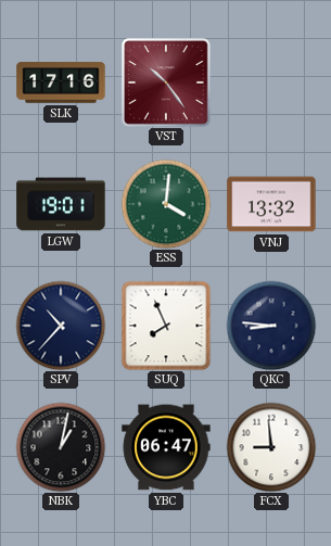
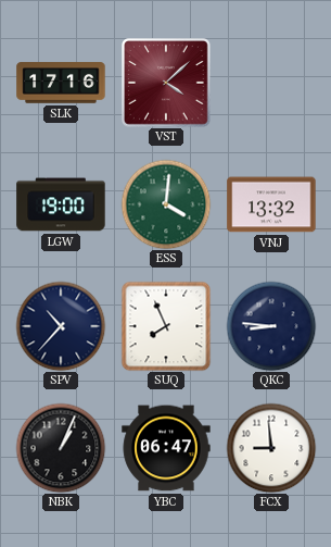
VST: 10:24 -> 4:08
LGW: 19:01 -> 19:00
NBK: 1:02 -> 1:04
